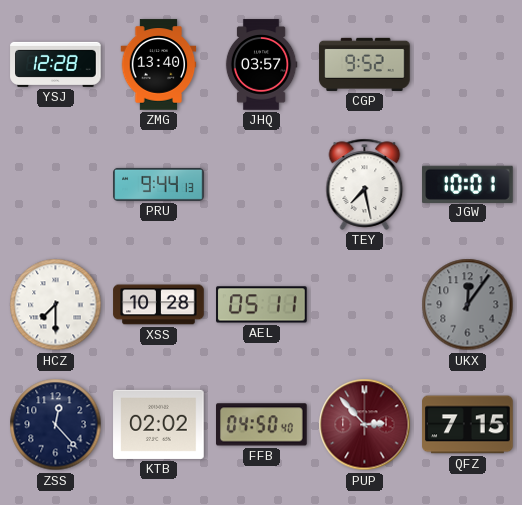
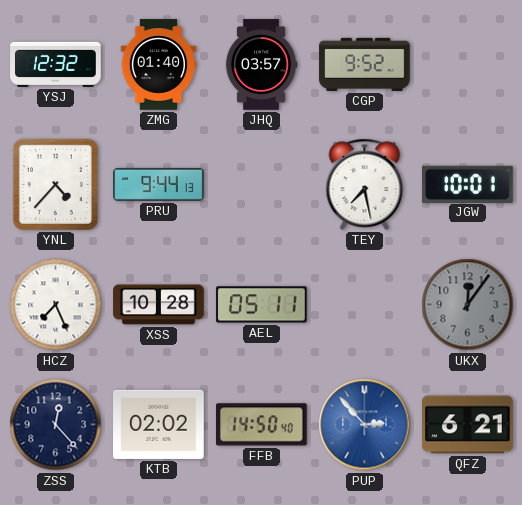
YSJ: 12:28 -> 12:32
ZMG: 13:40 -> 01:40
YNL: none -> 4:37
HCZ: 7:30 -> 7:26
FFB: 04:50 -> 14:50
PUP dial: burgundy -> blue
QFZ: 7:15 -> 6:21
